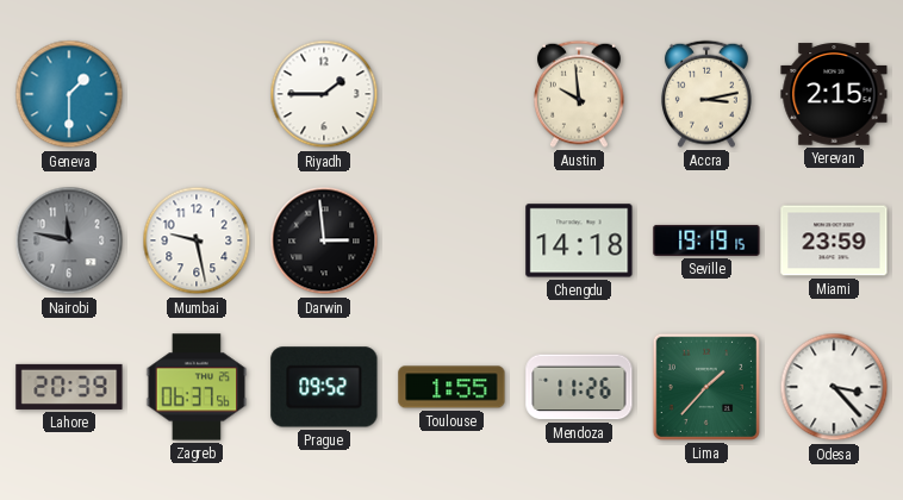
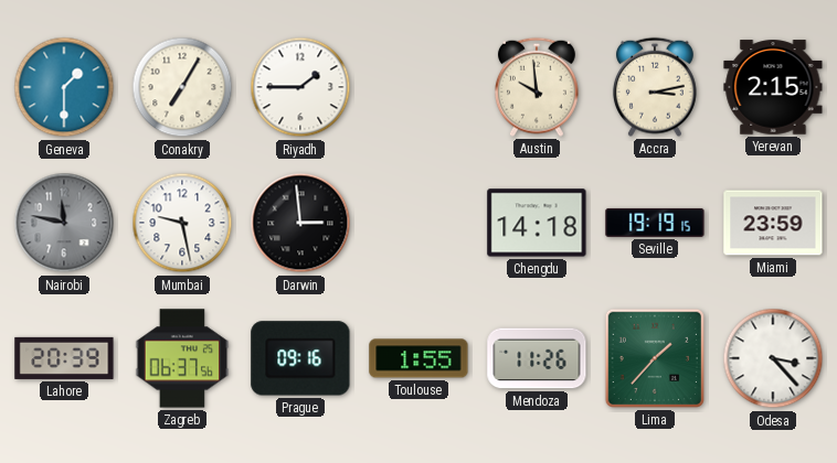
Conakry: none -> 7:05
Prague: 09:52 -> 09:16
